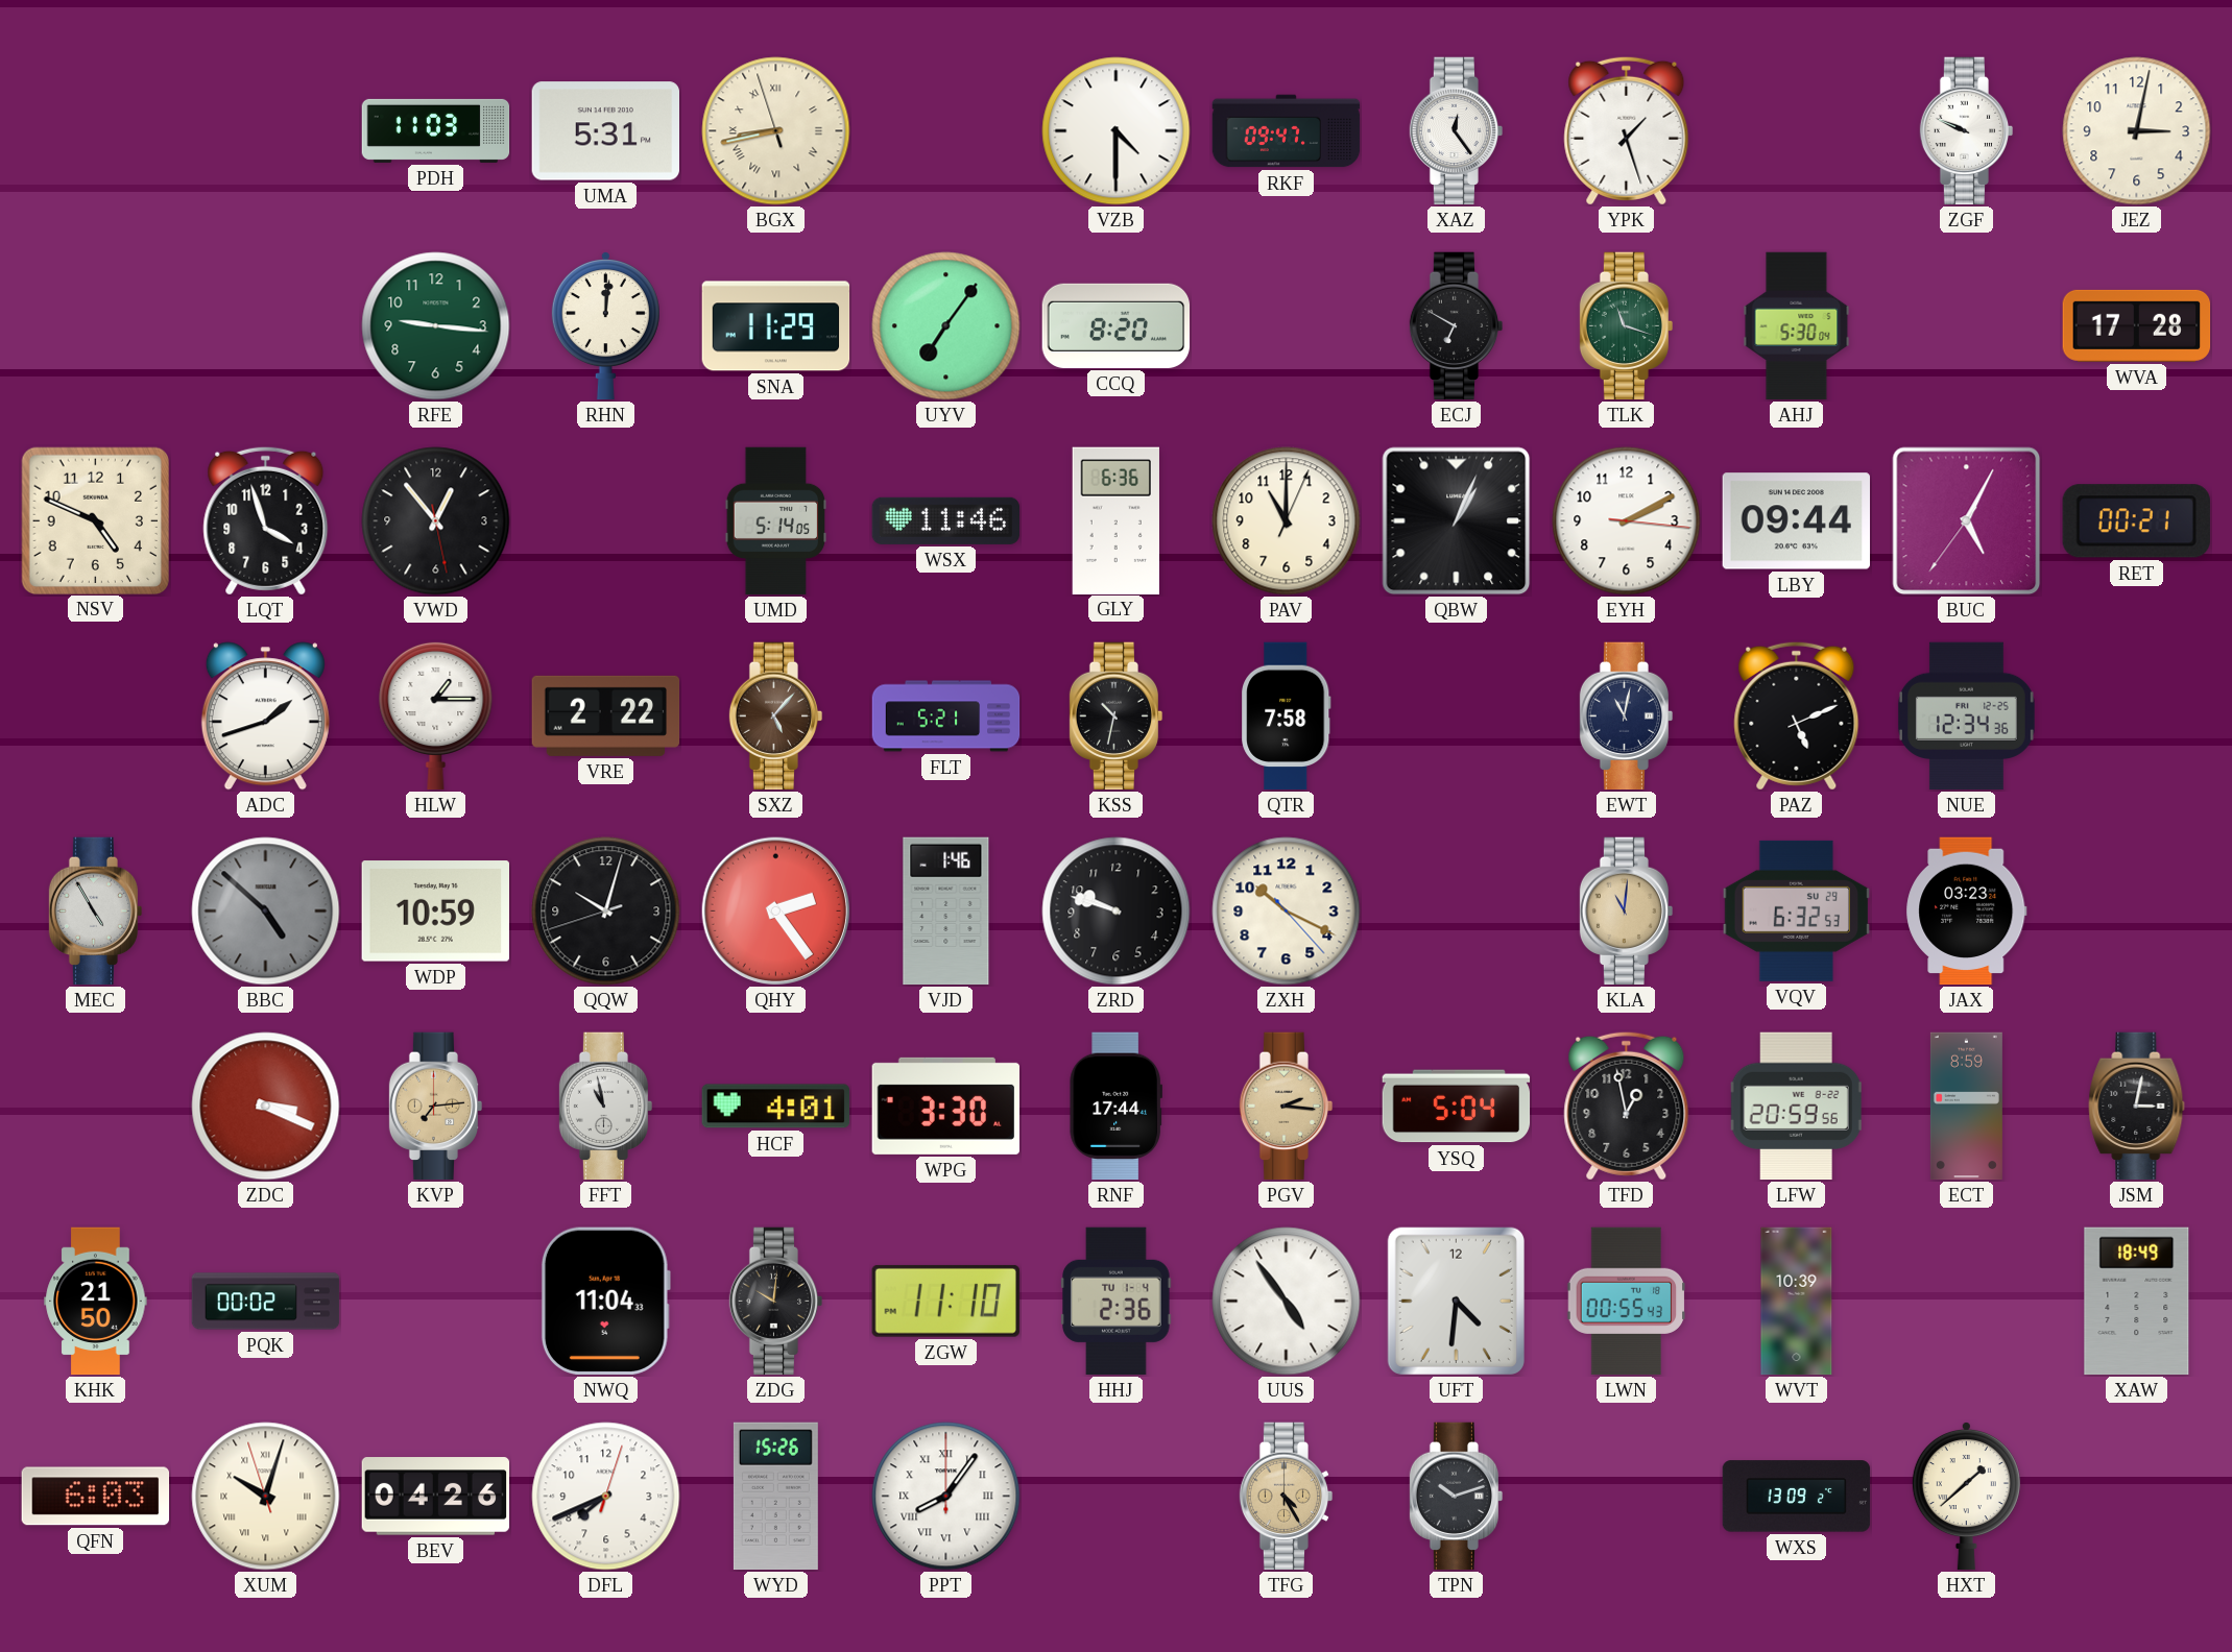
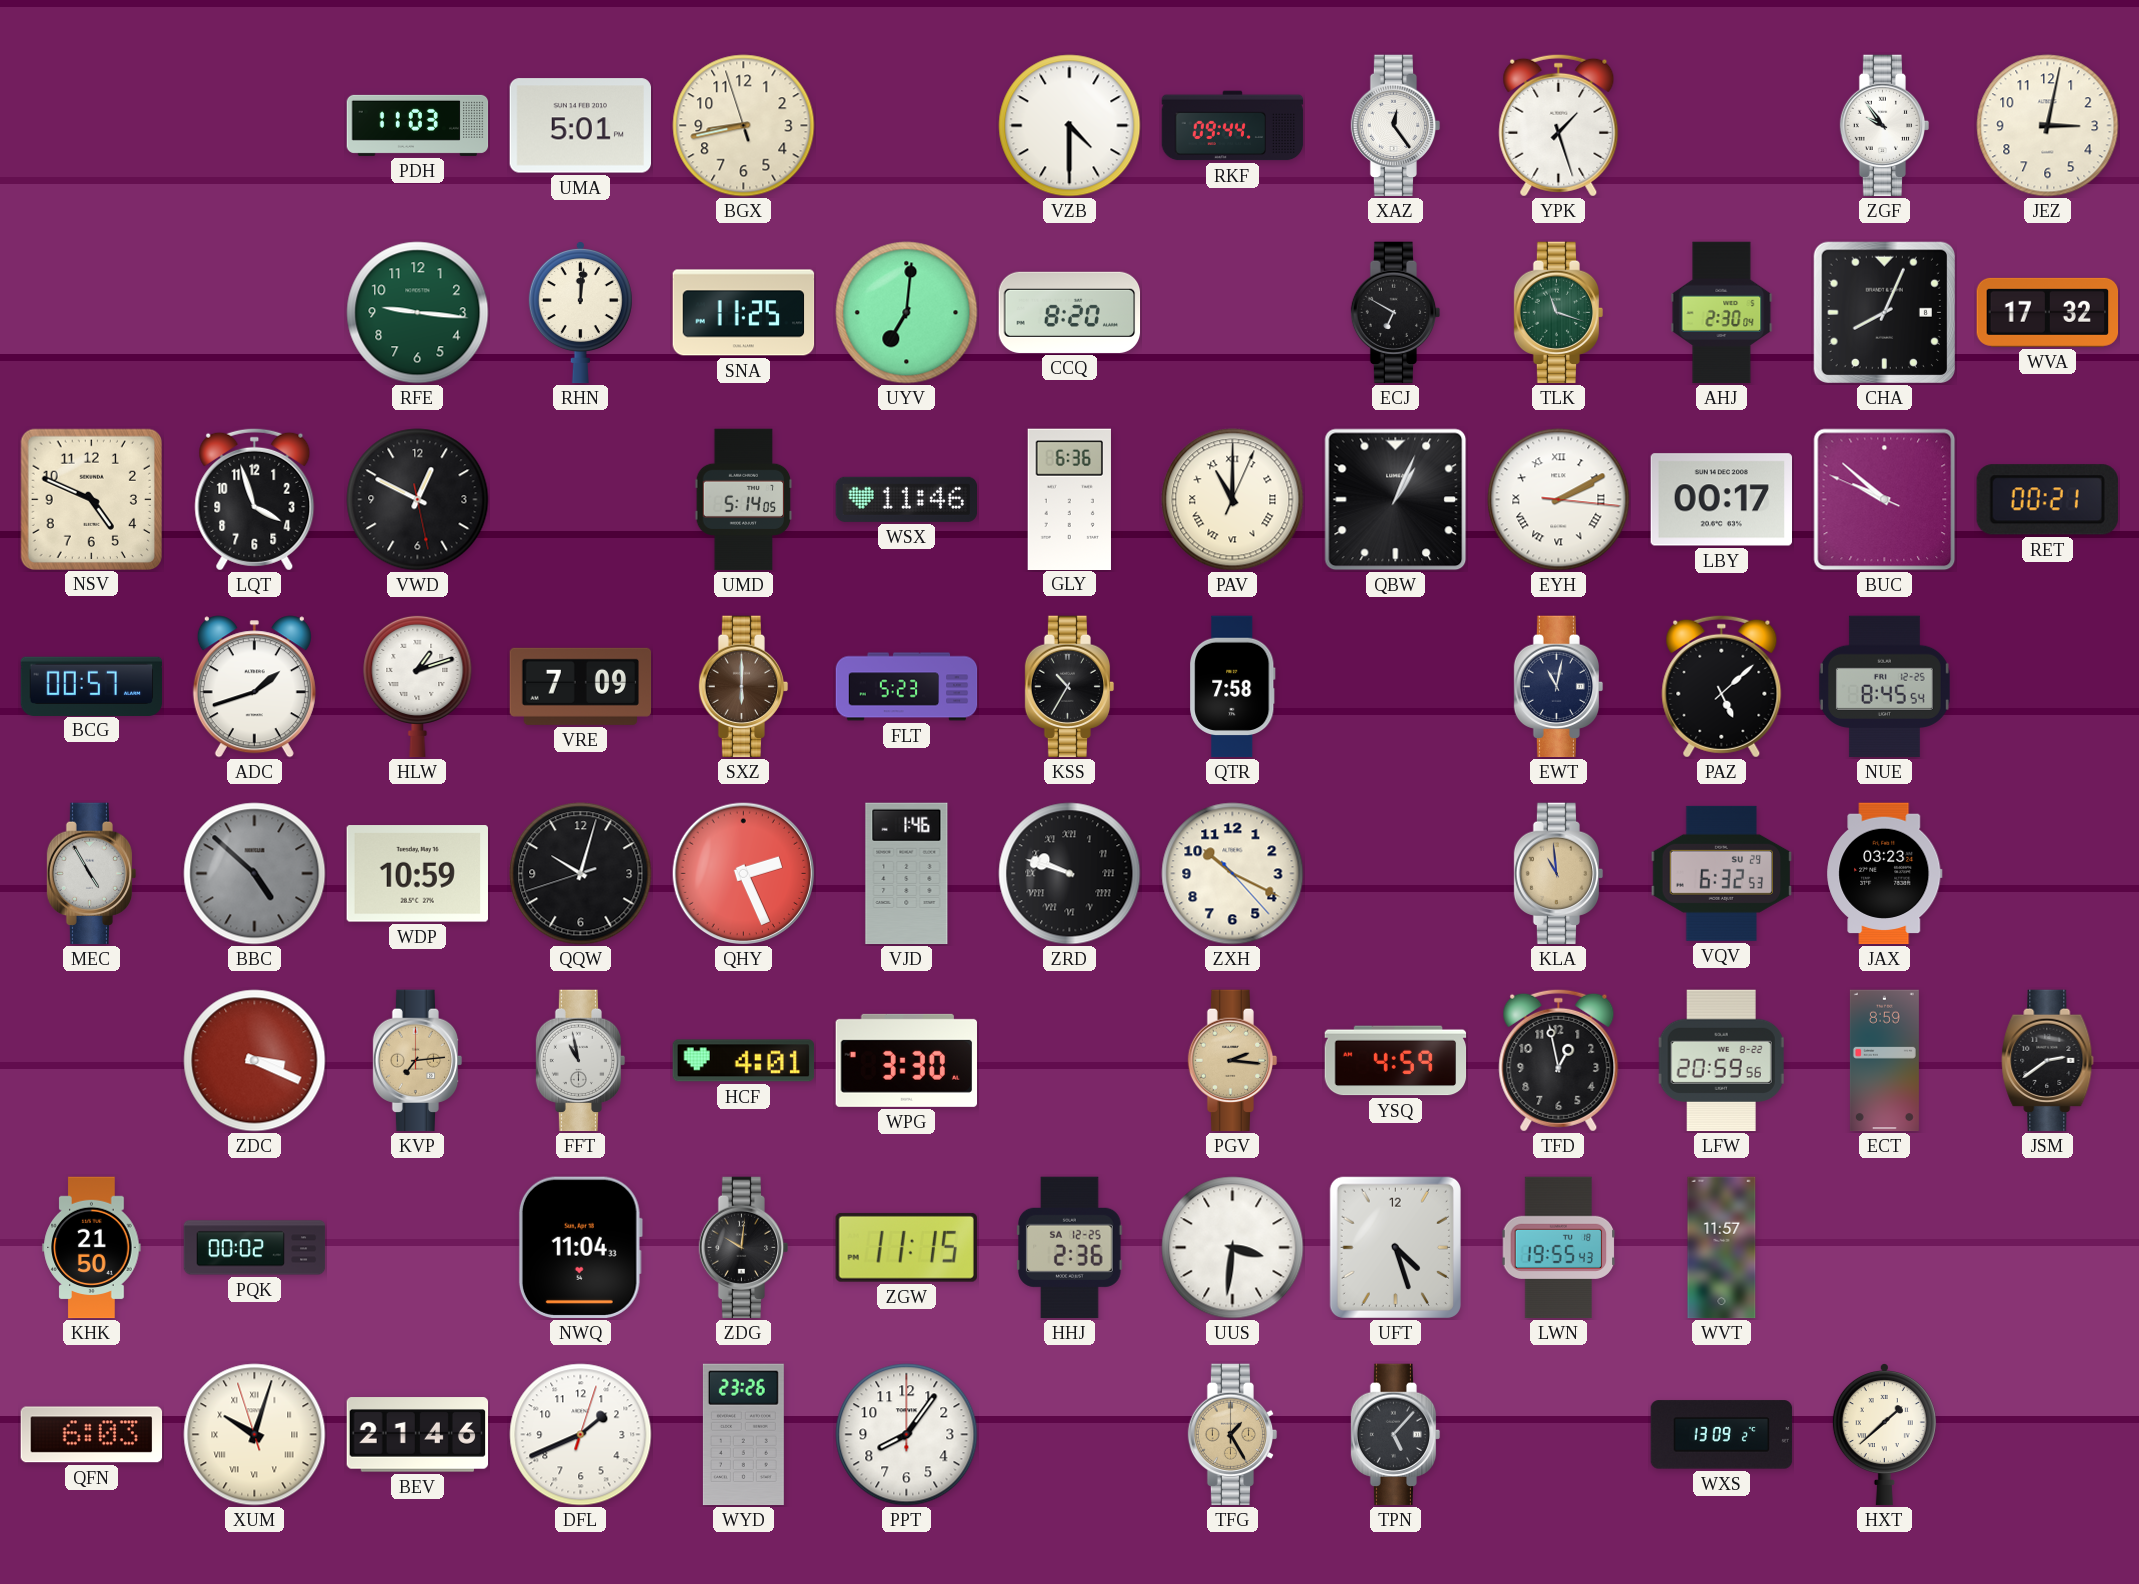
UMA: 5:31 -> 5:01
BGX numerals: Roman -> Arabic
RKF: 09:47 -> 09:44
ZGF: 9:49 -> 9:54
SNA: 11:29 -> 11:25
UYV: 7:06 -> 7:01
AHJ: 5:30 -> 2:30
CHA: none -> 8:04
WVA: 17:28 -> 17:32
VWD: 12:53 -> 12:49
PAV numerals: Arabic -> Roman
EYH numerals: Arabic -> Roman
LBY: 09:44 -> 00:17
BUC: 5:04 -> 9:51
BCG: none -> 00:57
HLW: 1:15 -> 1:12
VRE: 2:22 -> 7:09
SXZ: 5:07 -> 6:00
FLT: 5:21 -> 5:23
KSS: 10:32 -> 10:35
PAZ: 5:11 -> 5:08
NUE: 12:34 -> 8:45
QHY: 2:24 -> 2:26
ZRD numerals: Arabic -> Roman
KLA: 11:01 -> 10:59
RNF: 17:44 -> none
YSQ: 5:04 -> 4:59
JSM: 3:02 -> 2:39
ZGW: 11:10 -> 11:15
HHJ date: TU 1-4 -> SA 12-25
UUS: 4:54 -> 3:31
UFT: 4:31 -> 4:27
LWN: 00:55 -> 19:55
WVT: 10:39 -> 11:57
XAW: 18:49 -> none
BEV: 04:26 -> 21:46
DFL: 7:41 -> 1:41
WYD: 15:26 -> 23:26
PPT numerals: Roman -> Arabic
TFG: 4:25 -> 1:25
TPN: 10:12 -> 5:07
